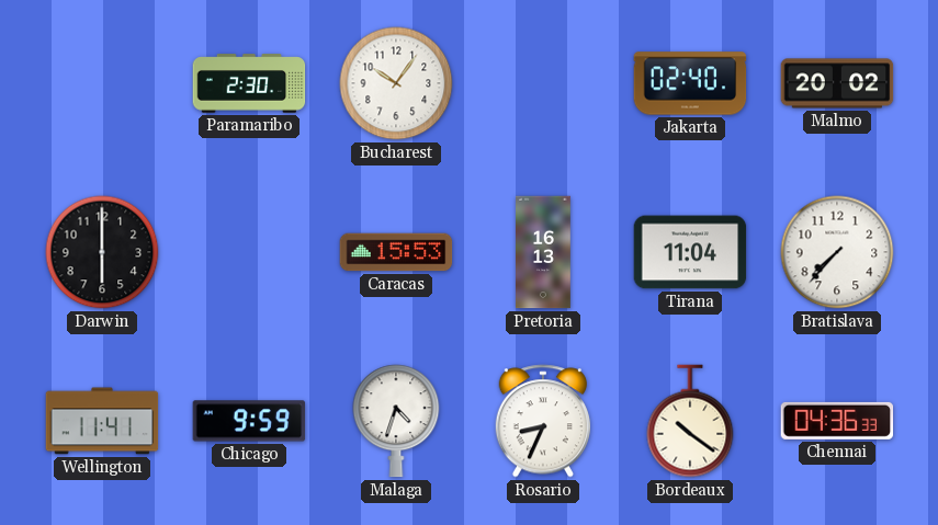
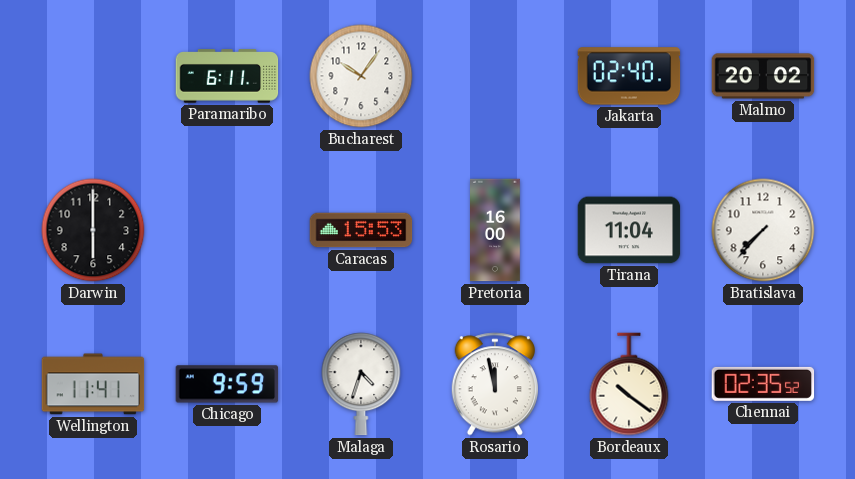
Paramaribo: 2:30 -> 6:11
Pretoria: 16:13 -> 16:00
Rosario: 8:34 -> 11:58
Chennai: 04:36 -> 02:35
